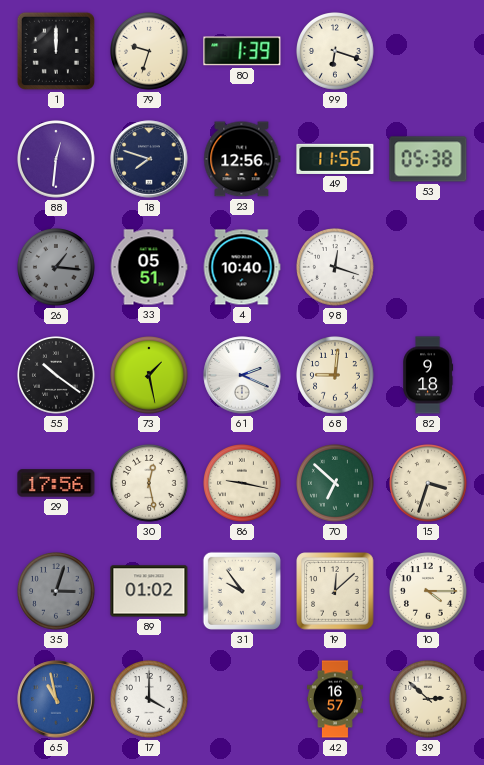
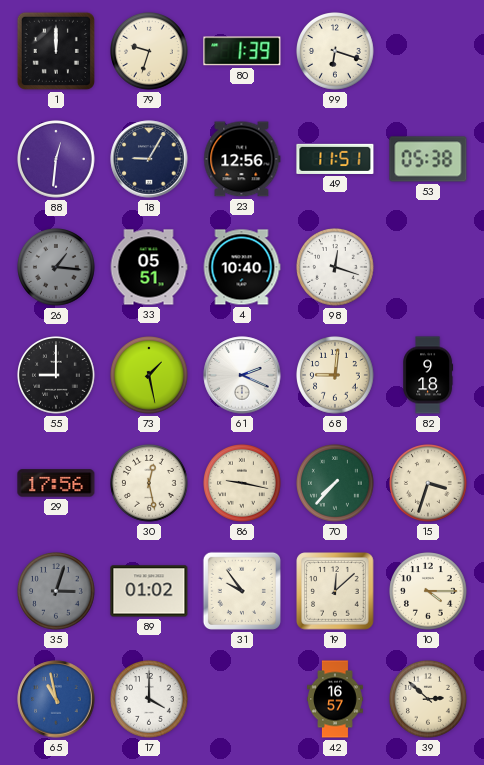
18: 7:48 -> 9:05
49: 11:56 -> 11:51
55: 10:21 -> 9:00
70: 6:52 -> 7:37
